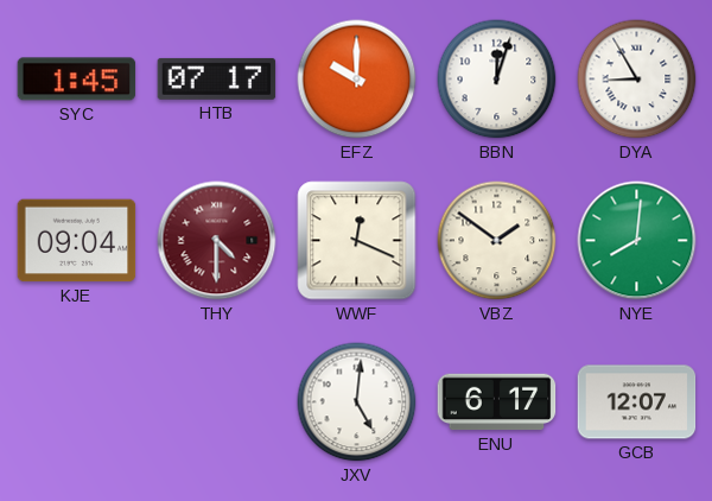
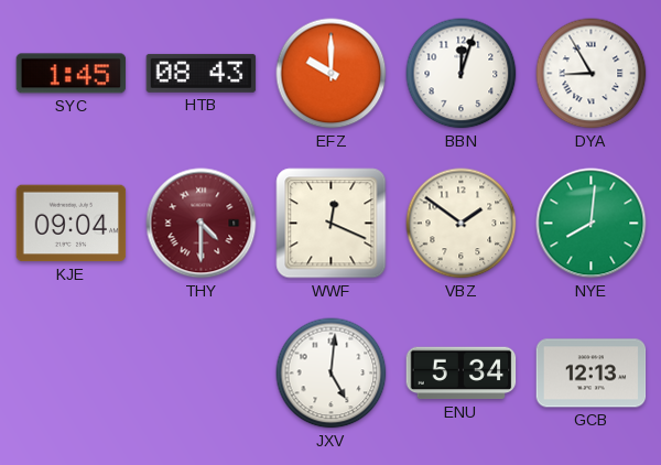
HTB: 07:17 -> 08:43
ENU: 6:17 -> 5:34
GCB: 12:07 -> 12:13
